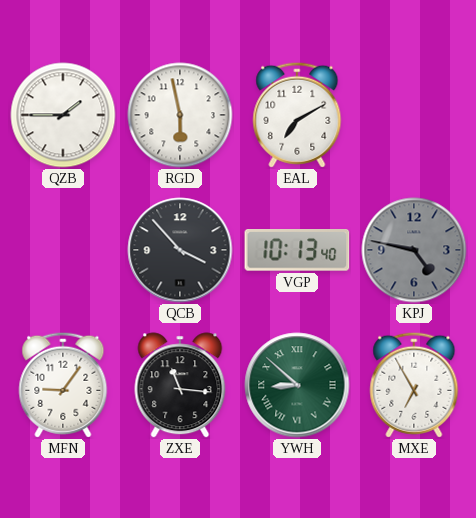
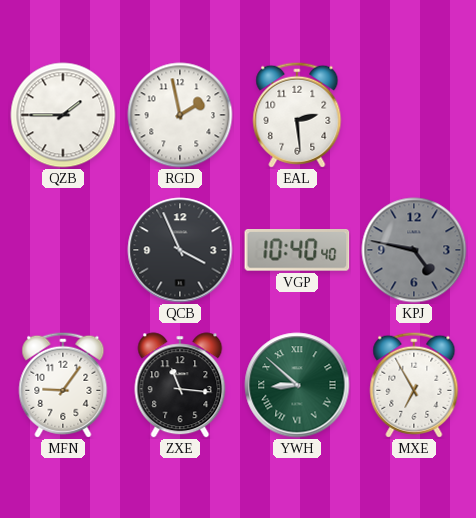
RGD: 5:58 -> 1:58
EAL: 7:10 -> 2:29
QCB: 3:53 -> 3:56
VGP: 10:13 -> 10:40
